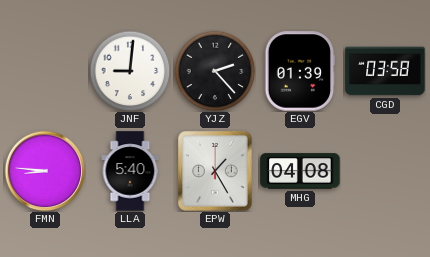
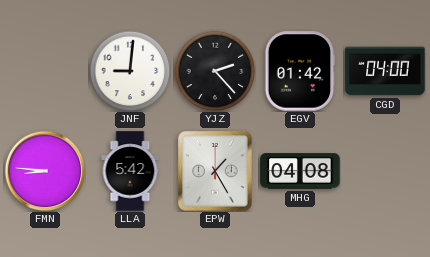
EGV: 01:39 -> 01:42
CGD: 03:58 -> 04:00
LLA: 5:40 -> 5:42
